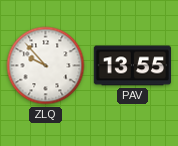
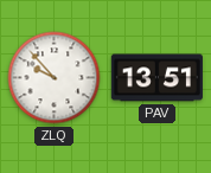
PAV: 13:55 -> 13:51
